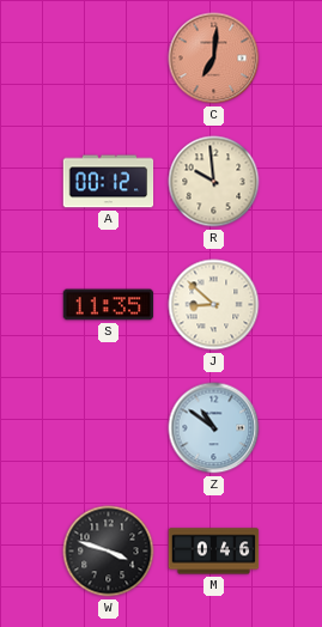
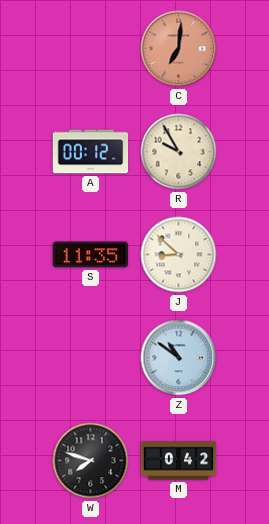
R: 9:59 -> 9:55
W: 3:48 -> 7:48
M: 0:46 -> 0:42
